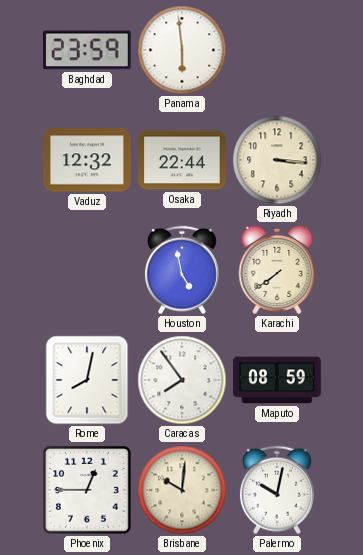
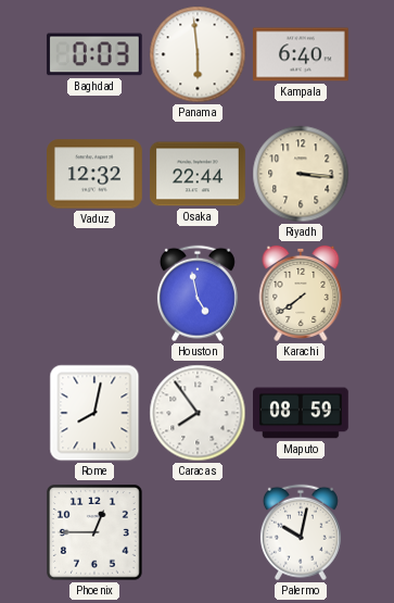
Baghdad: 23:59 -> 0:03
Kampala: none -> 6:40
Brisbane: 10:01 -> none
